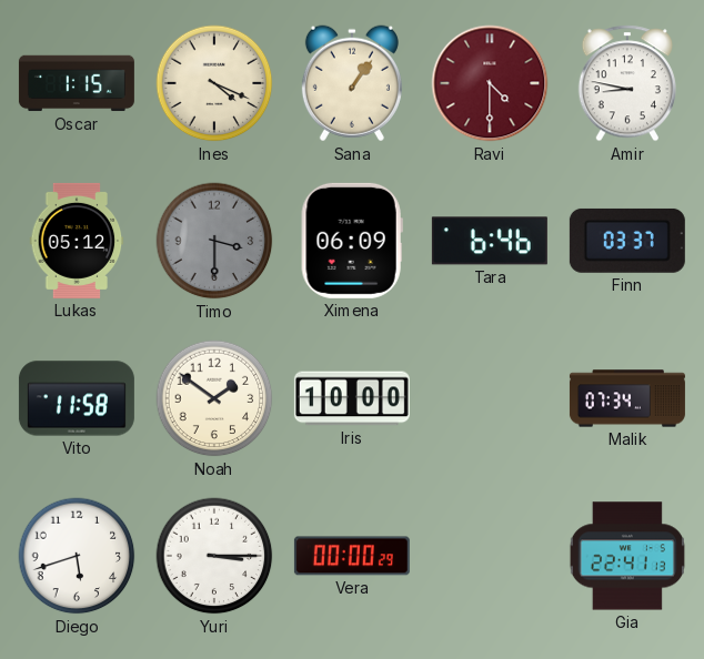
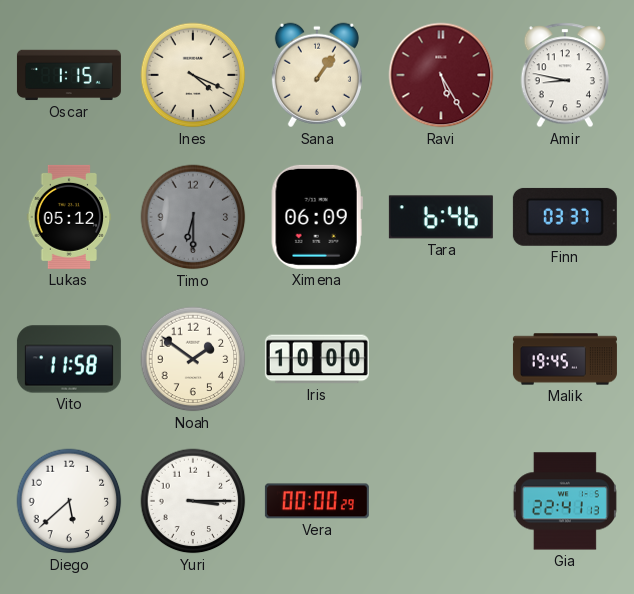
Ravi: 4:30 -> 5:25
Timo: 3:30 -> 6:30
Malik: 07:34 -> 19:45
Diego: 5:42 -> 5:38
